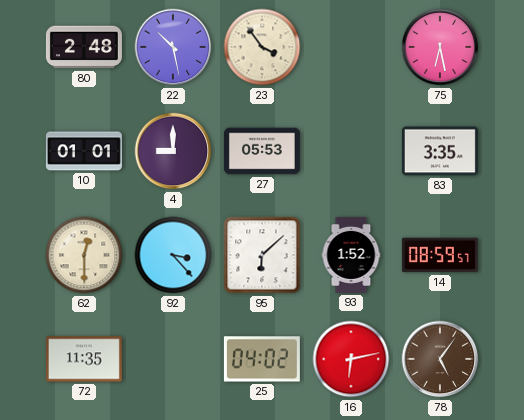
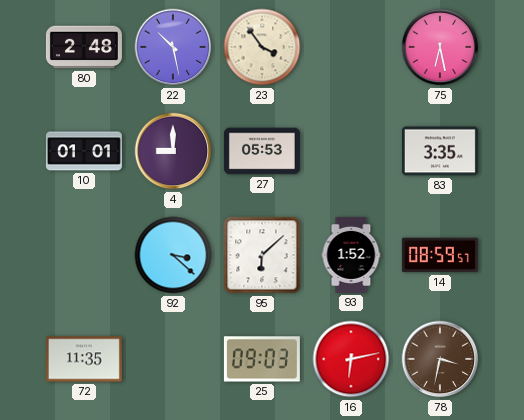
62: 12:30 -> none
92: 3:23 -> 3:22
25: 04:02 -> 09:03
78: 5:06 -> 3:32
